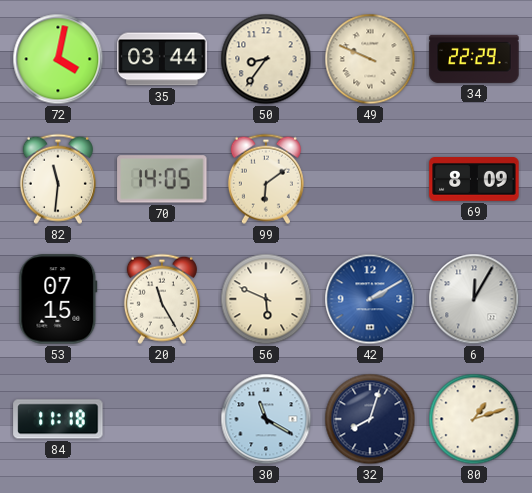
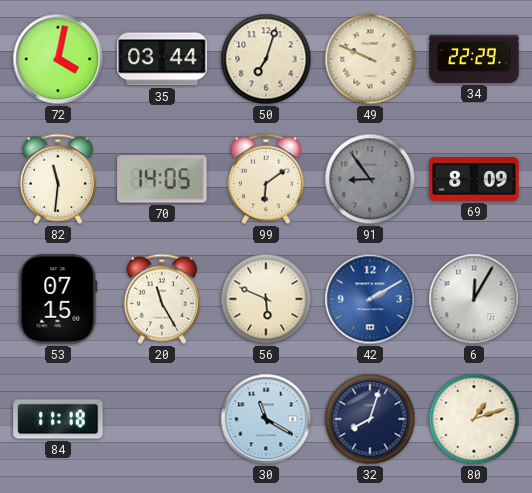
50: 8:36 -> 7:03
91: none -> 8:54
